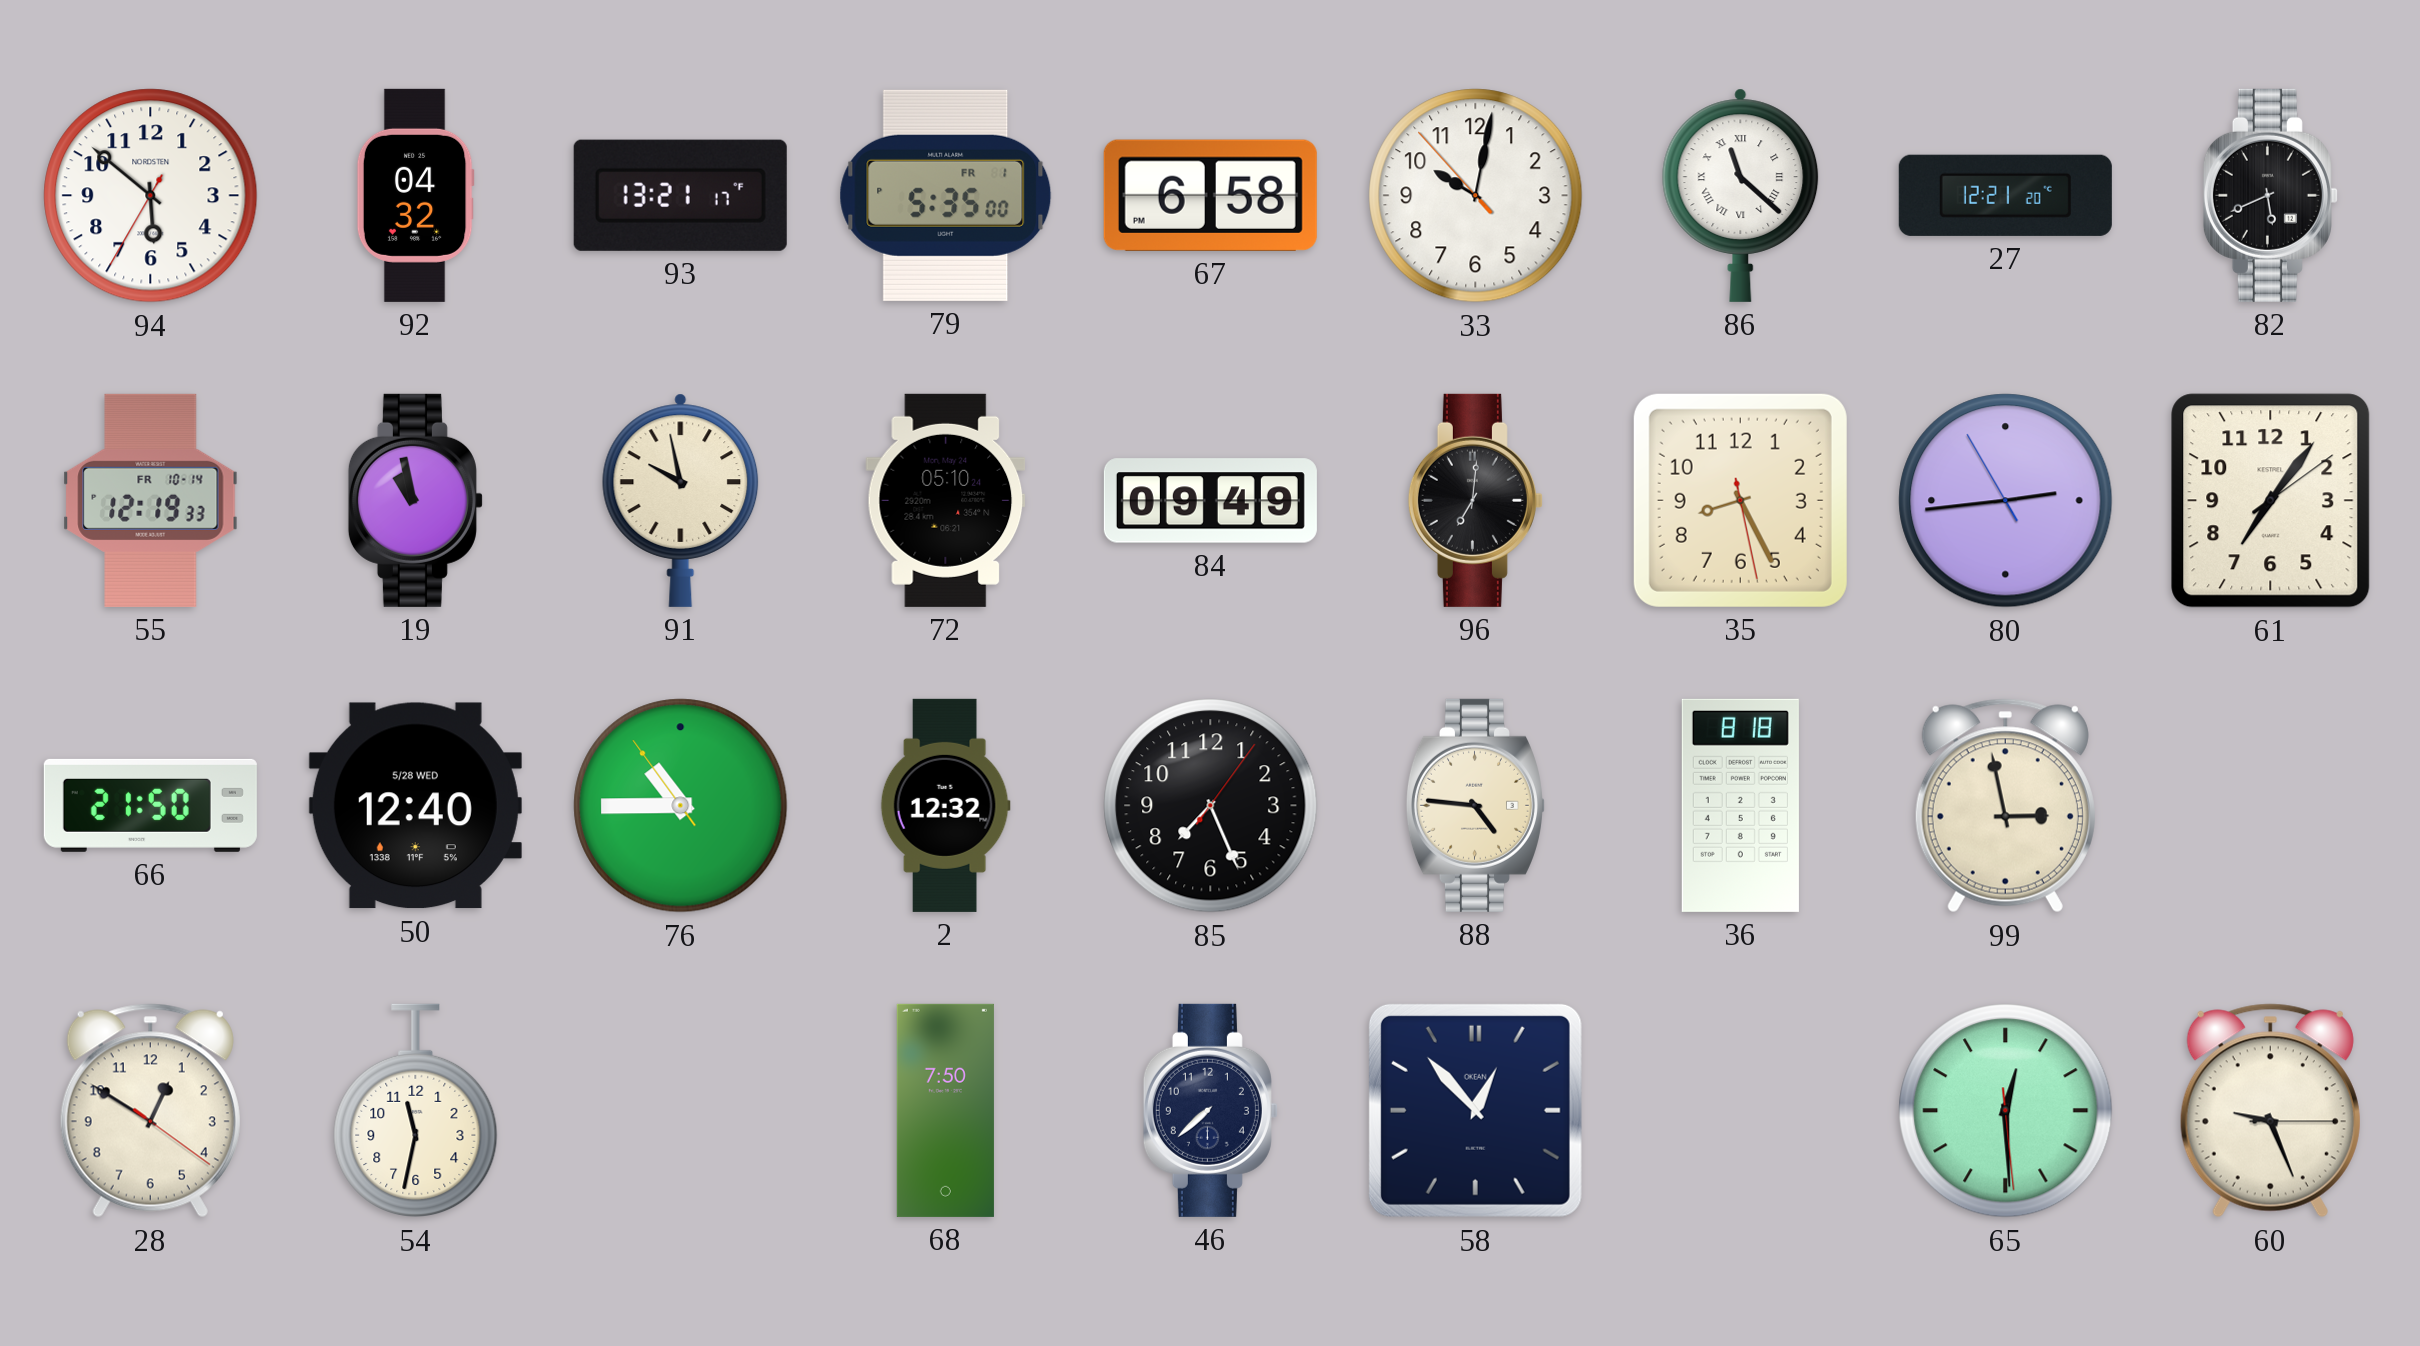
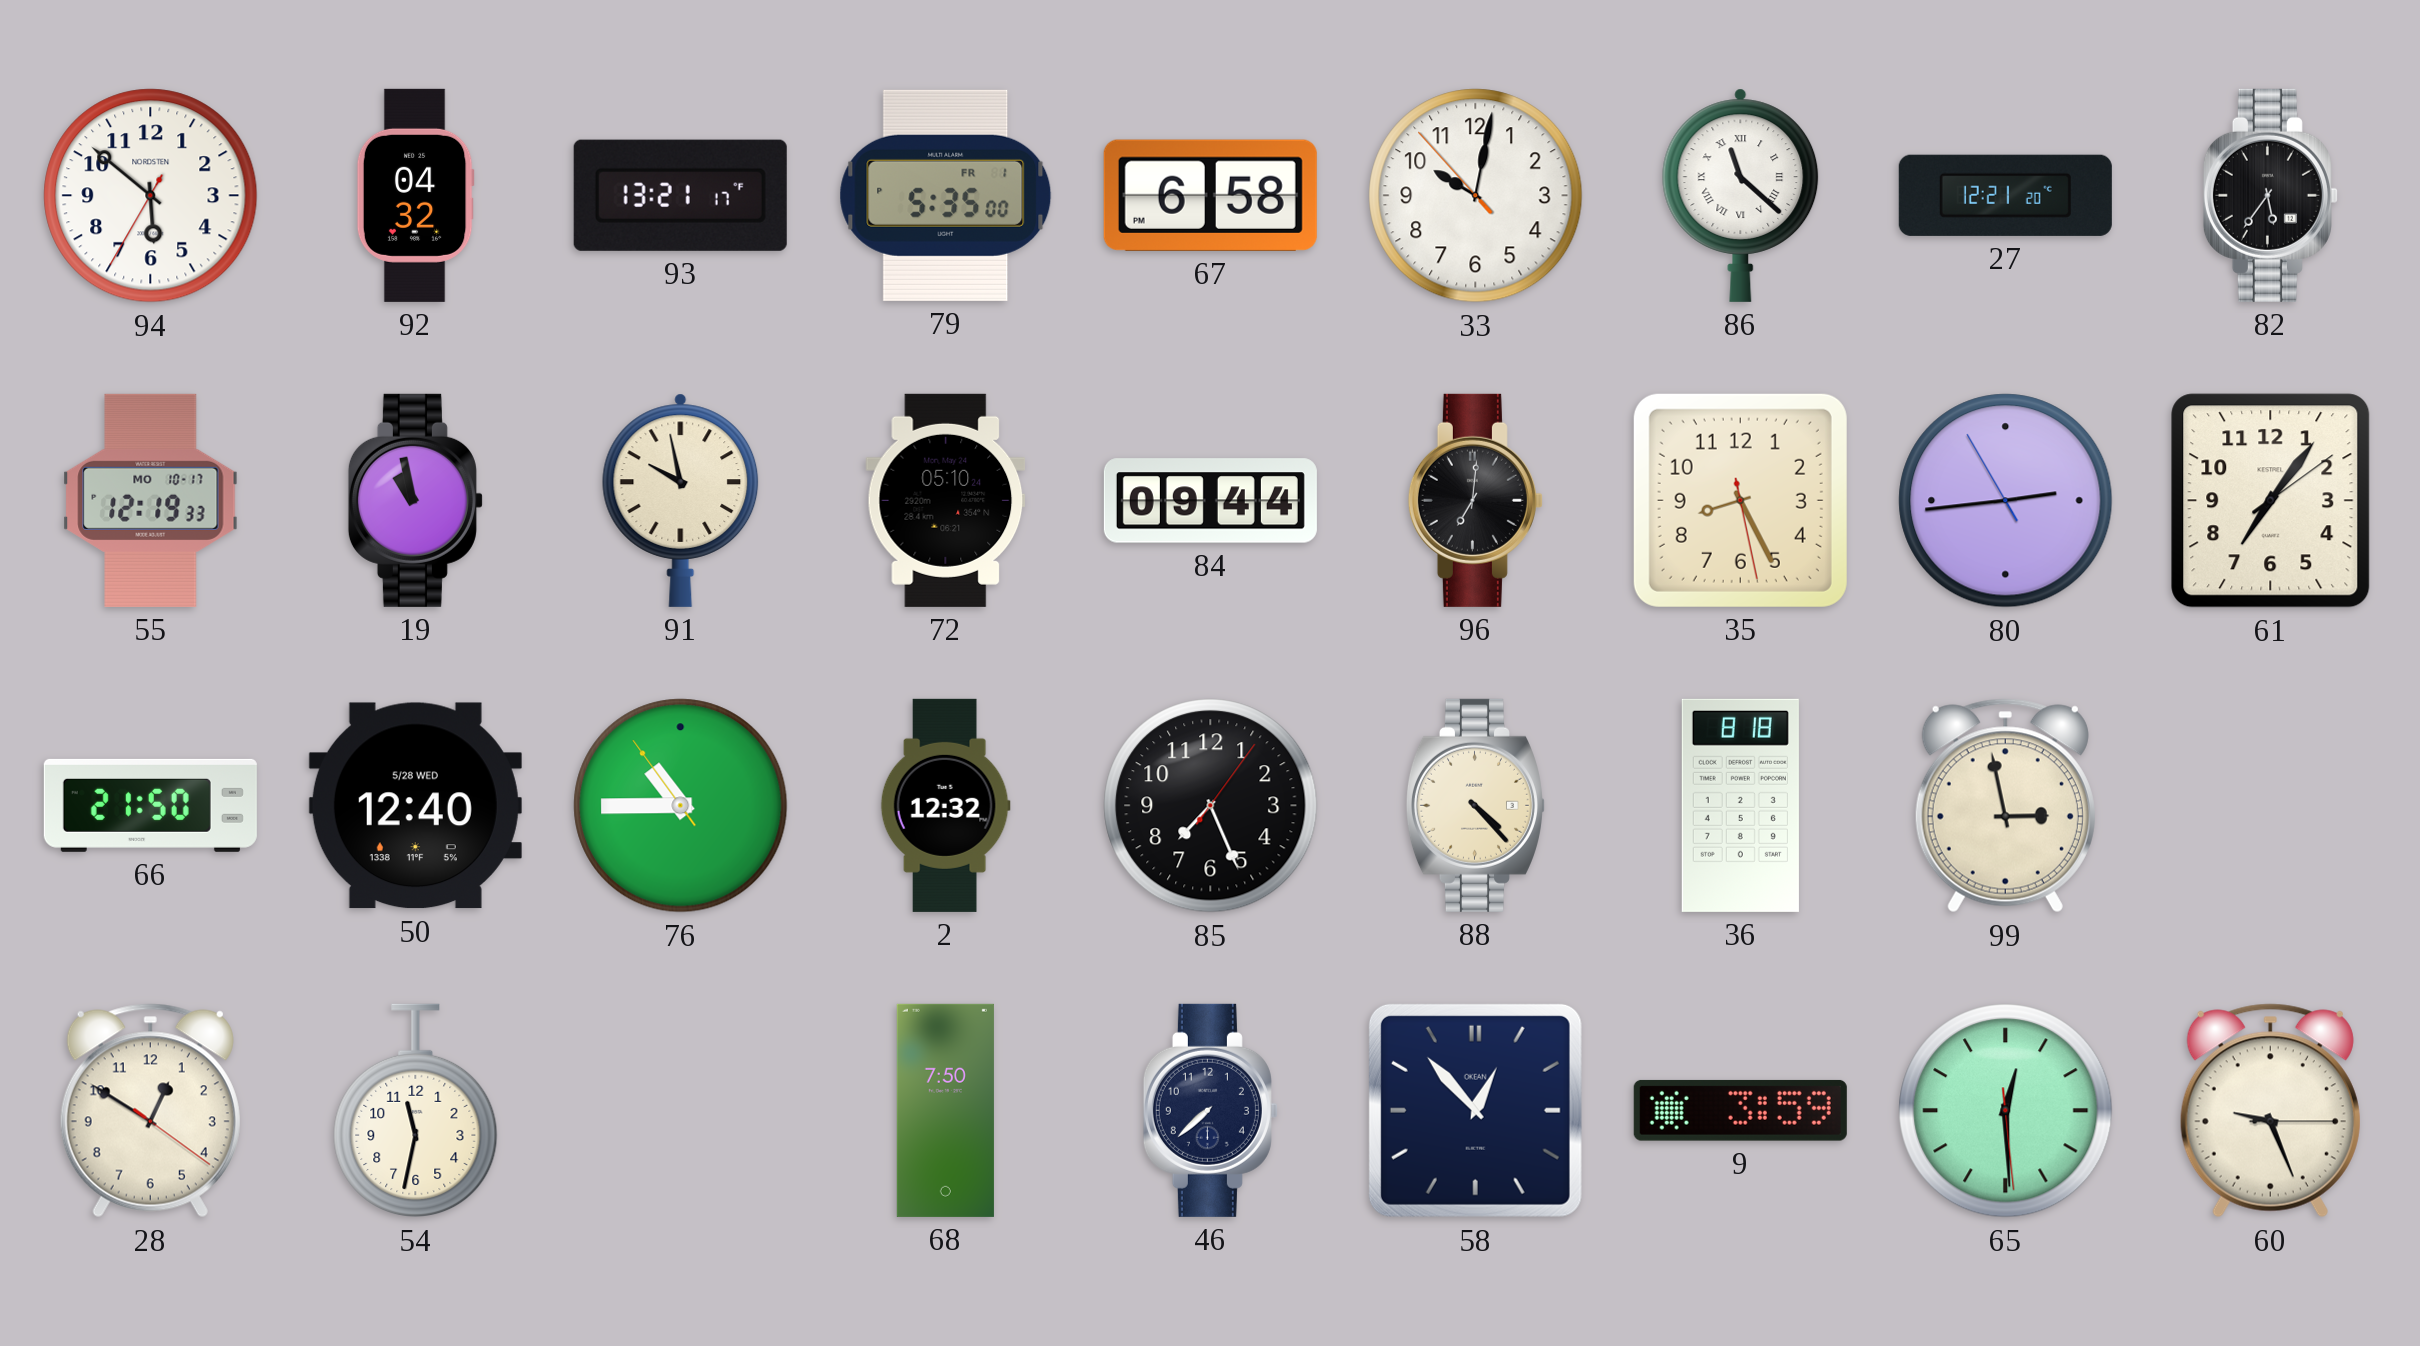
82: 5:41 -> 5:36
55 date: FR 10-14 -> MO 10-17
84: 09:49 -> 09:44
88: 4:46 -> 4:23
9: none -> 3:59
